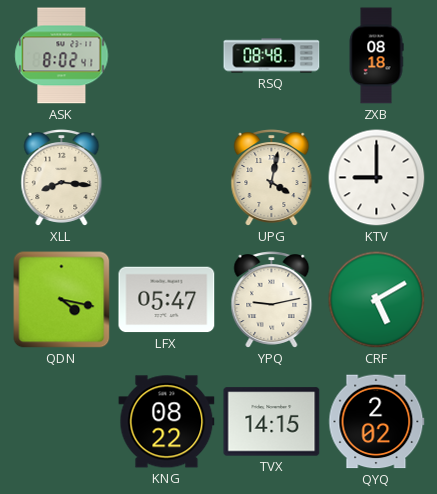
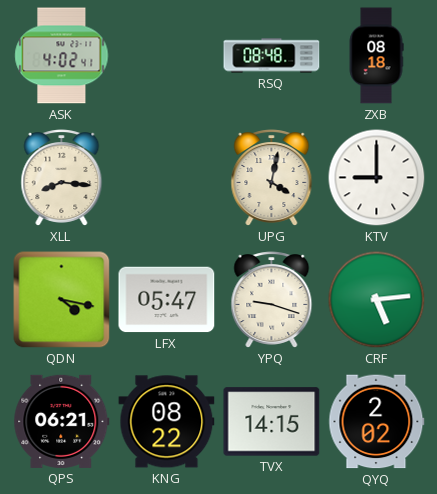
ASK: 8:02 -> 4:02
YPQ: 9:13 -> 9:18
CRF: 5:10 -> 5:14
QPS: none -> 06:21
